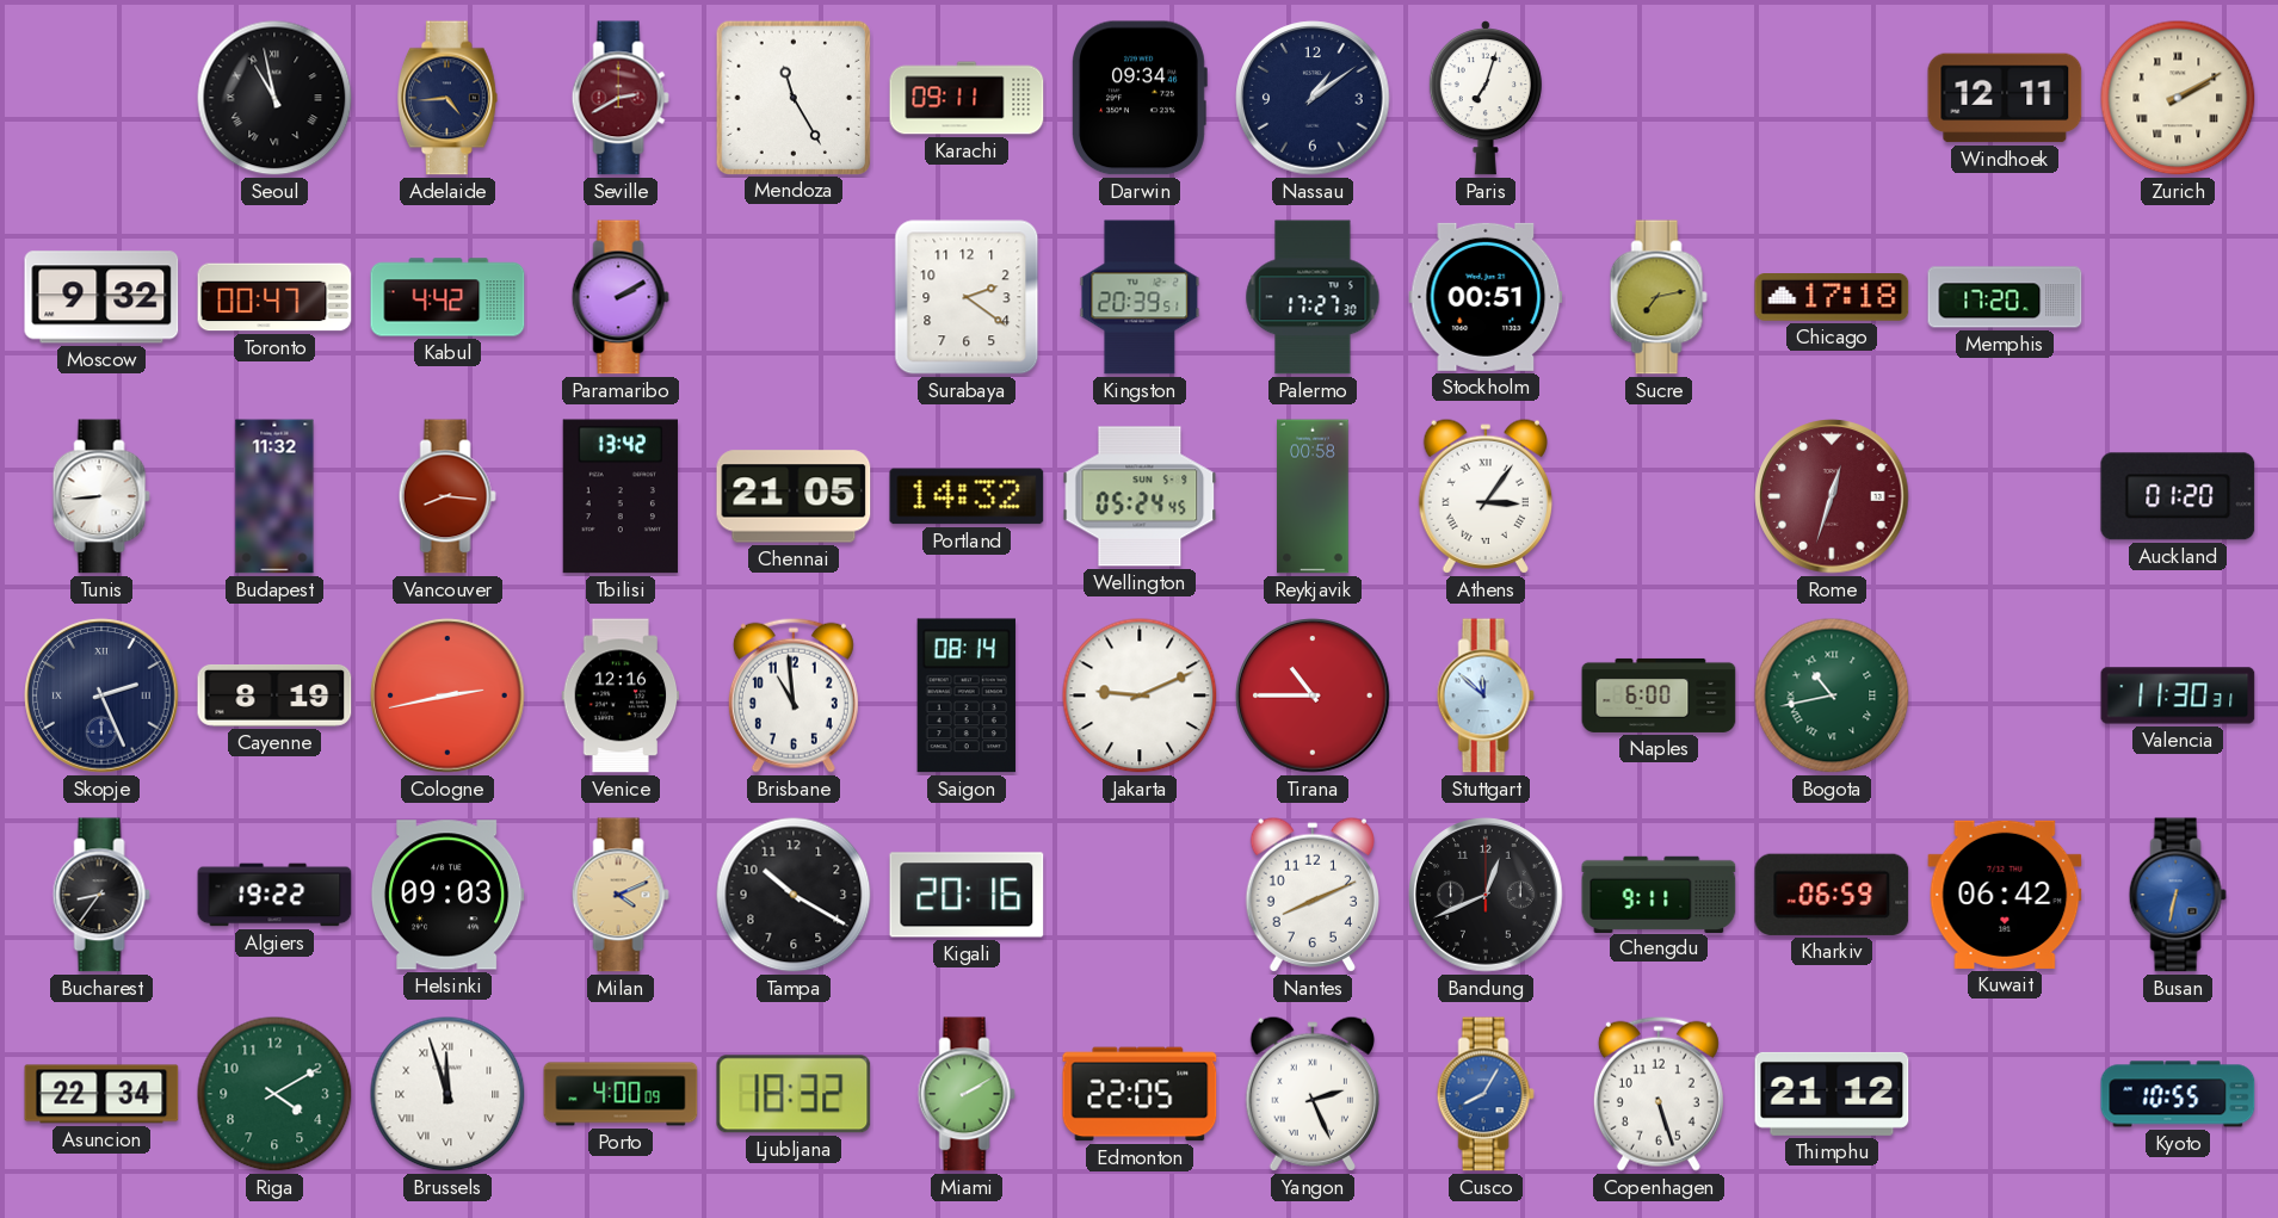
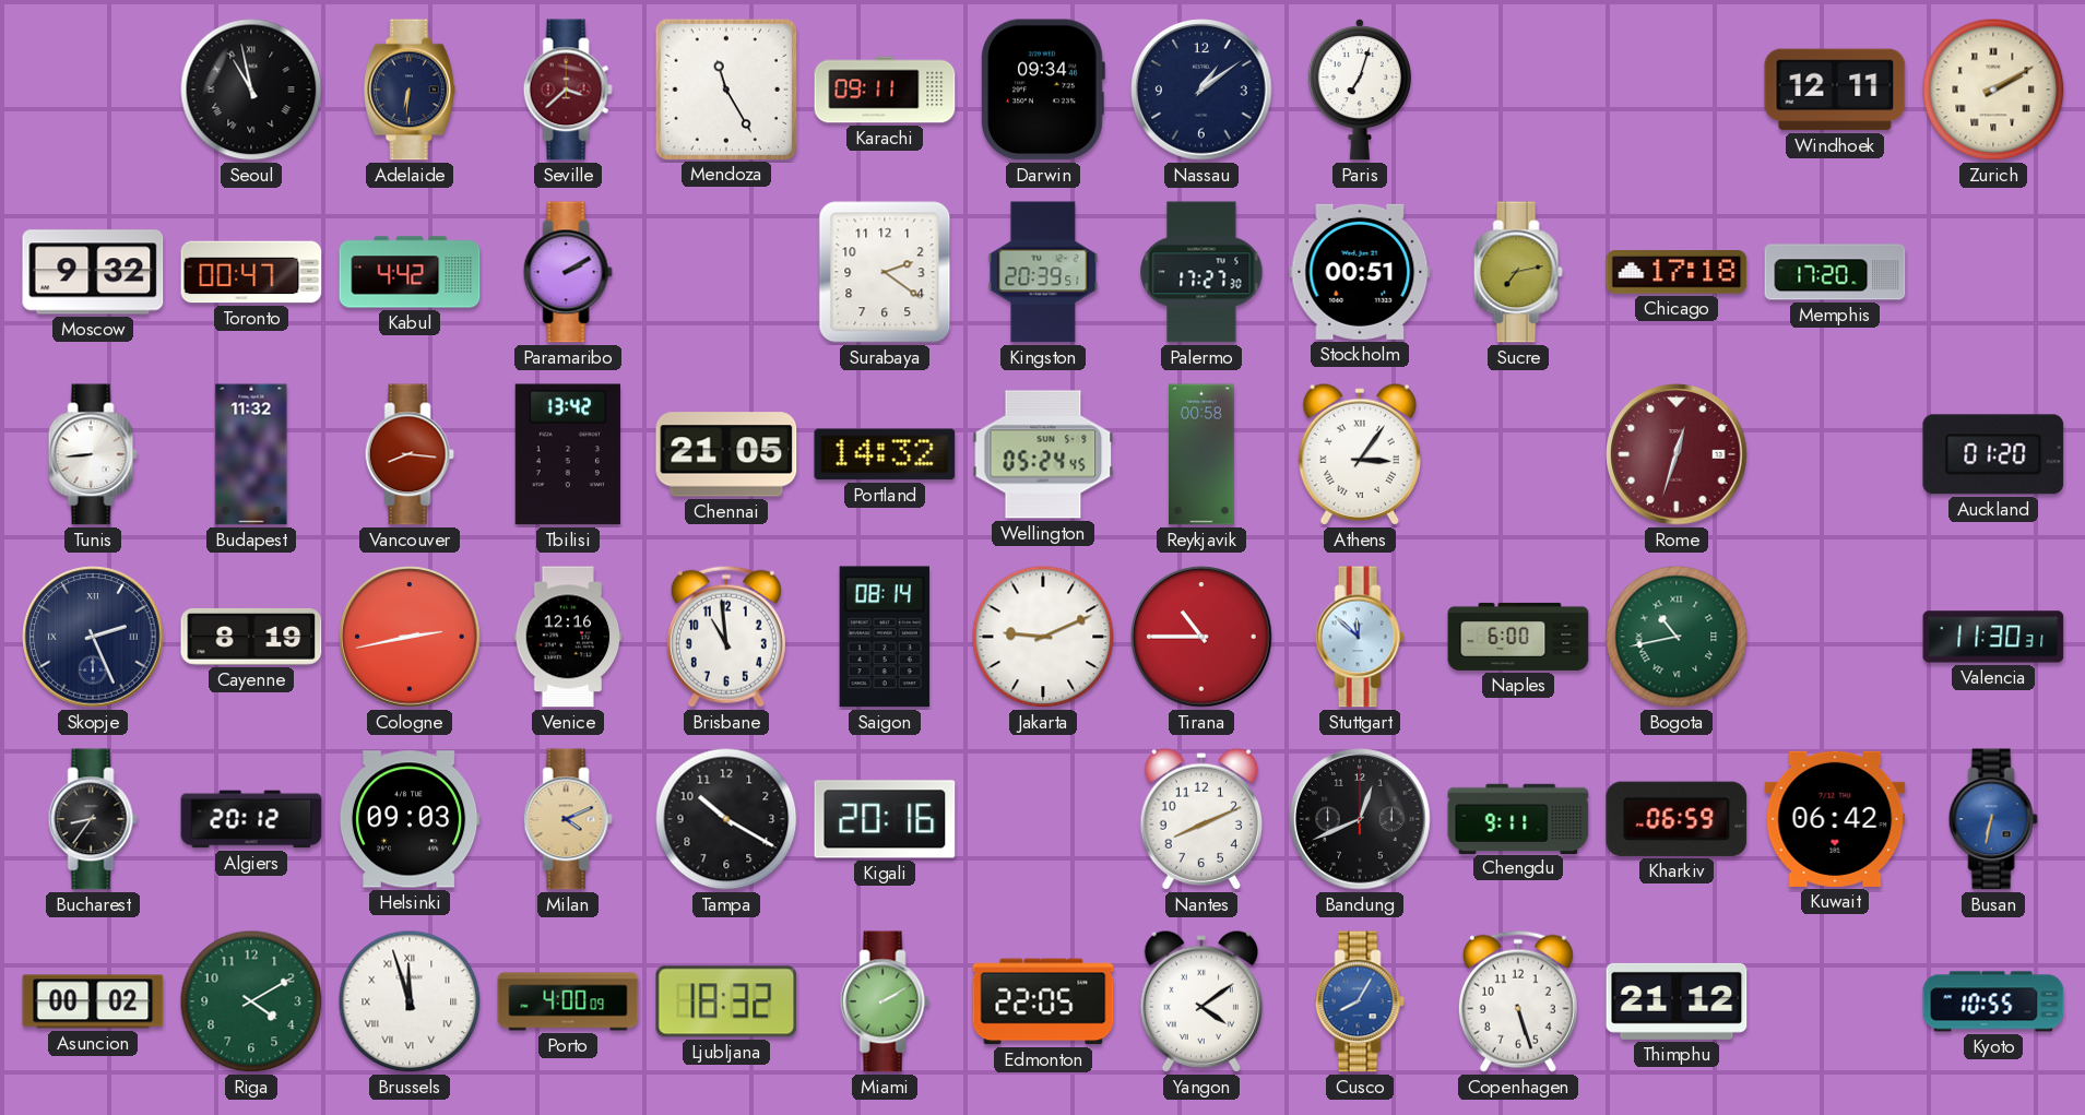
Adelaide: 4:44 -> 6:31
Seville: 2:40 -> 3:38
Algiers: 19:22 -> 20:12
Asuncion: 22:34 -> 00:02
Yangon: 2:26 -> 4:09
